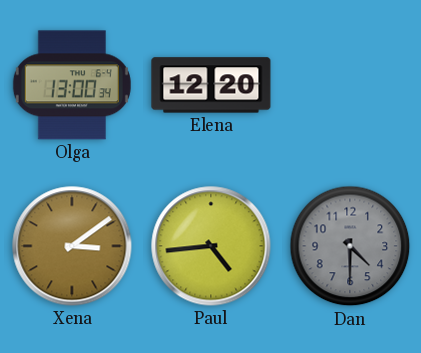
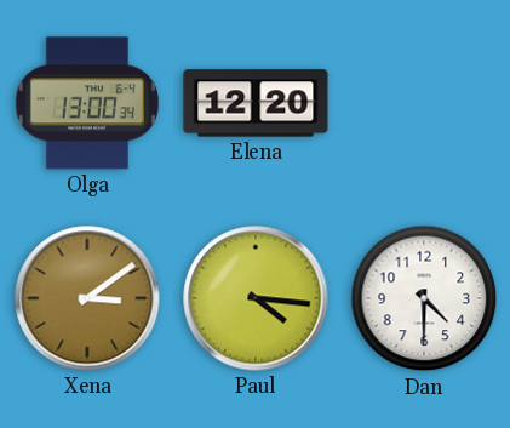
Paul: 4:44 -> 4:16
Dan dial: grey -> white
